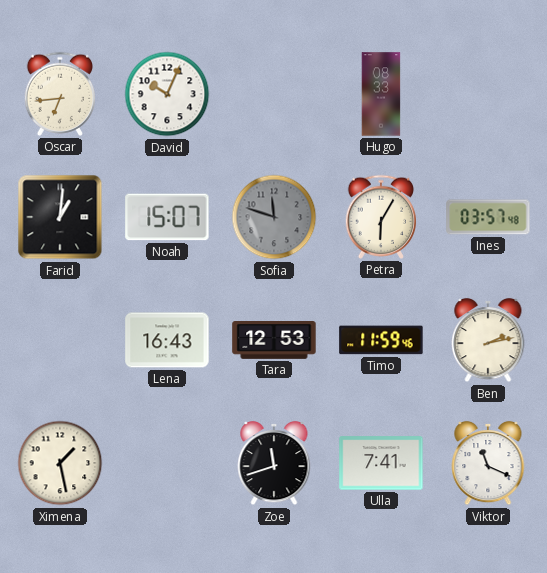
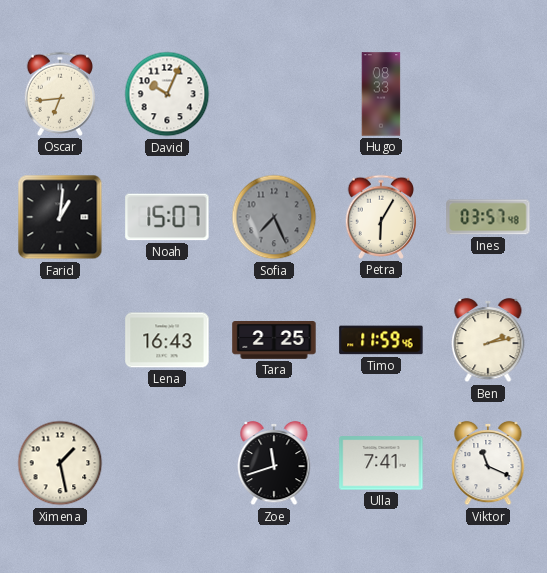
Sofia: 11:48 -> 7:26
Tara: 12:53 -> 2:25
